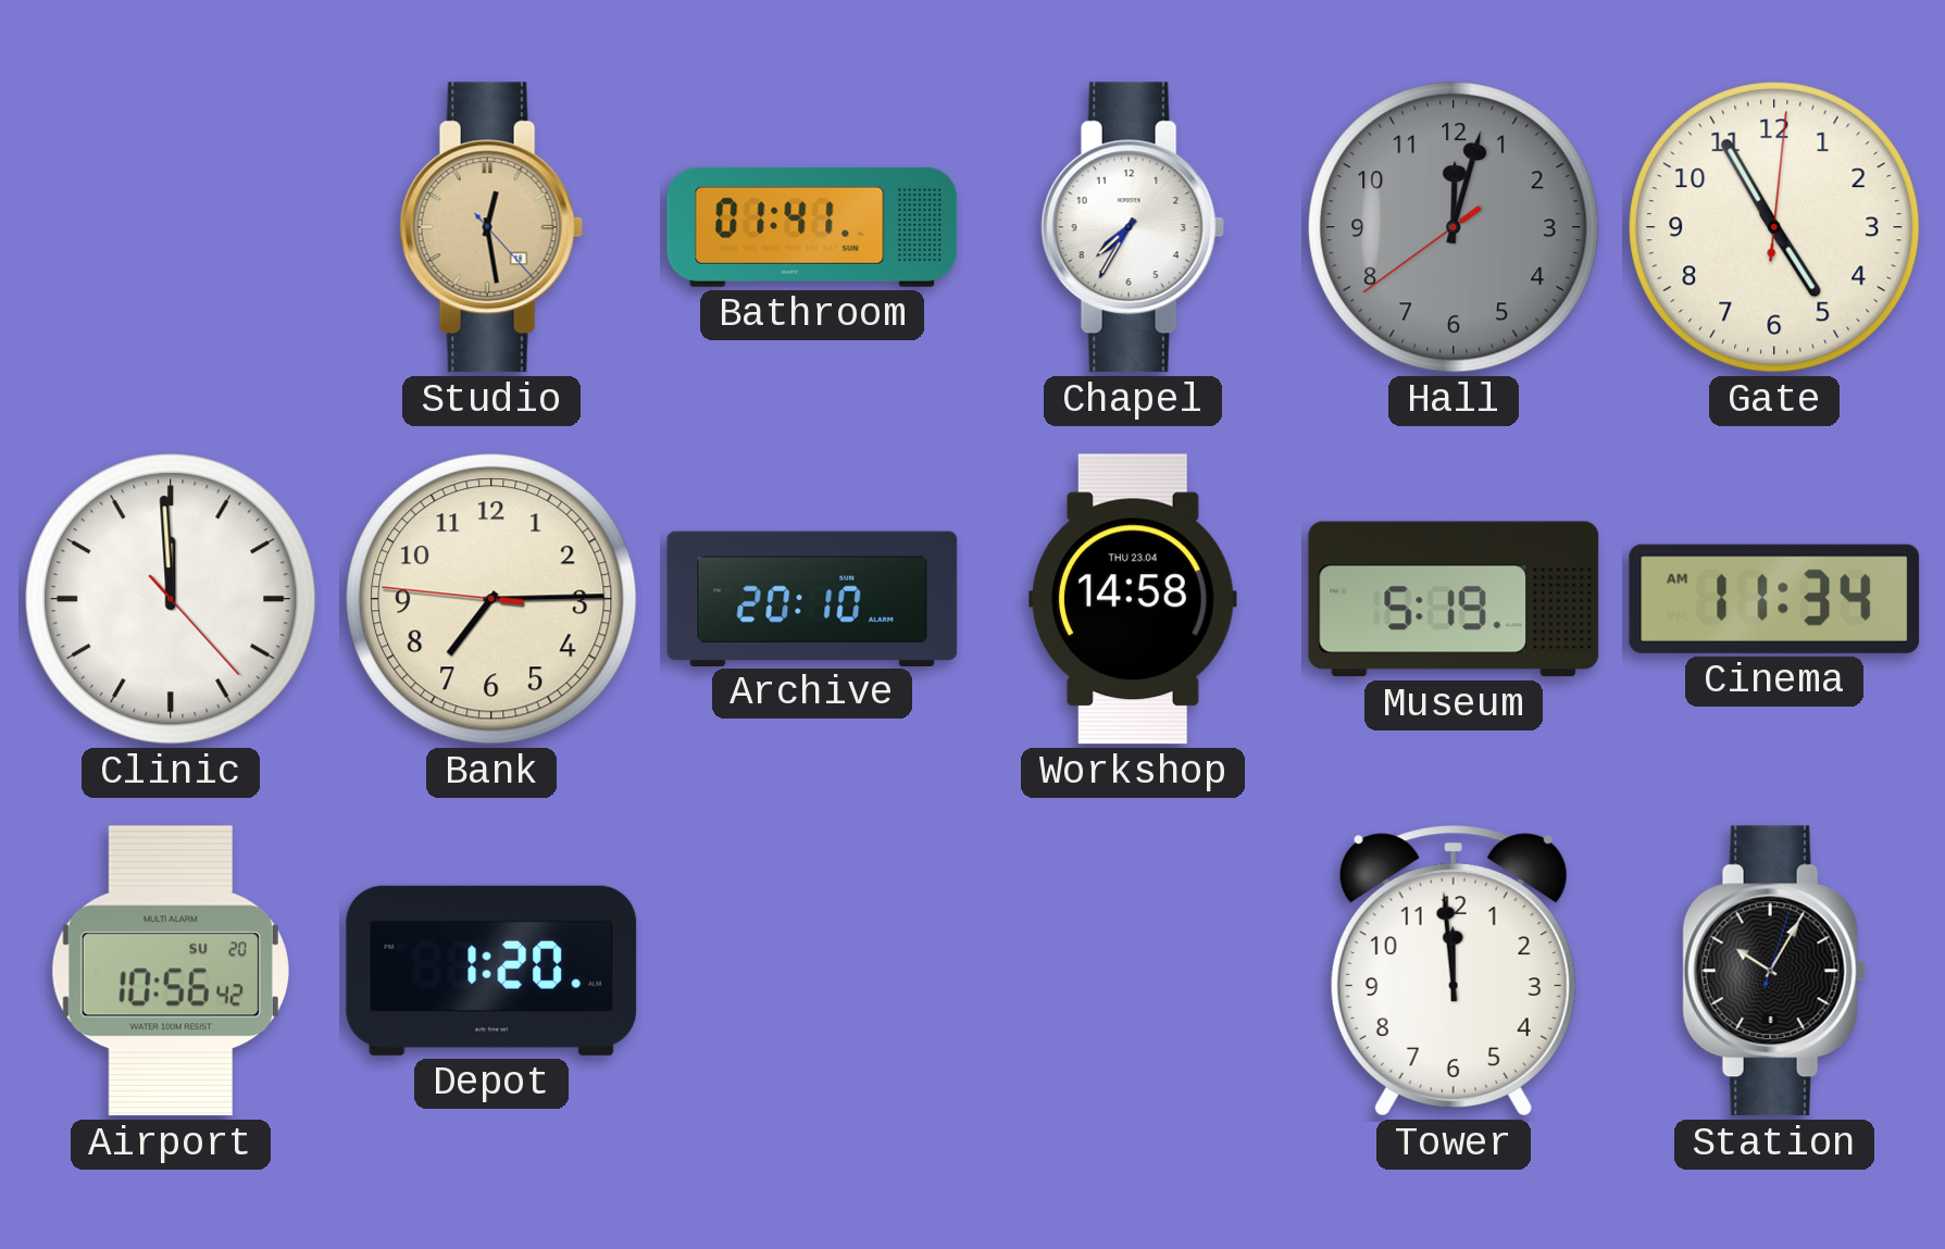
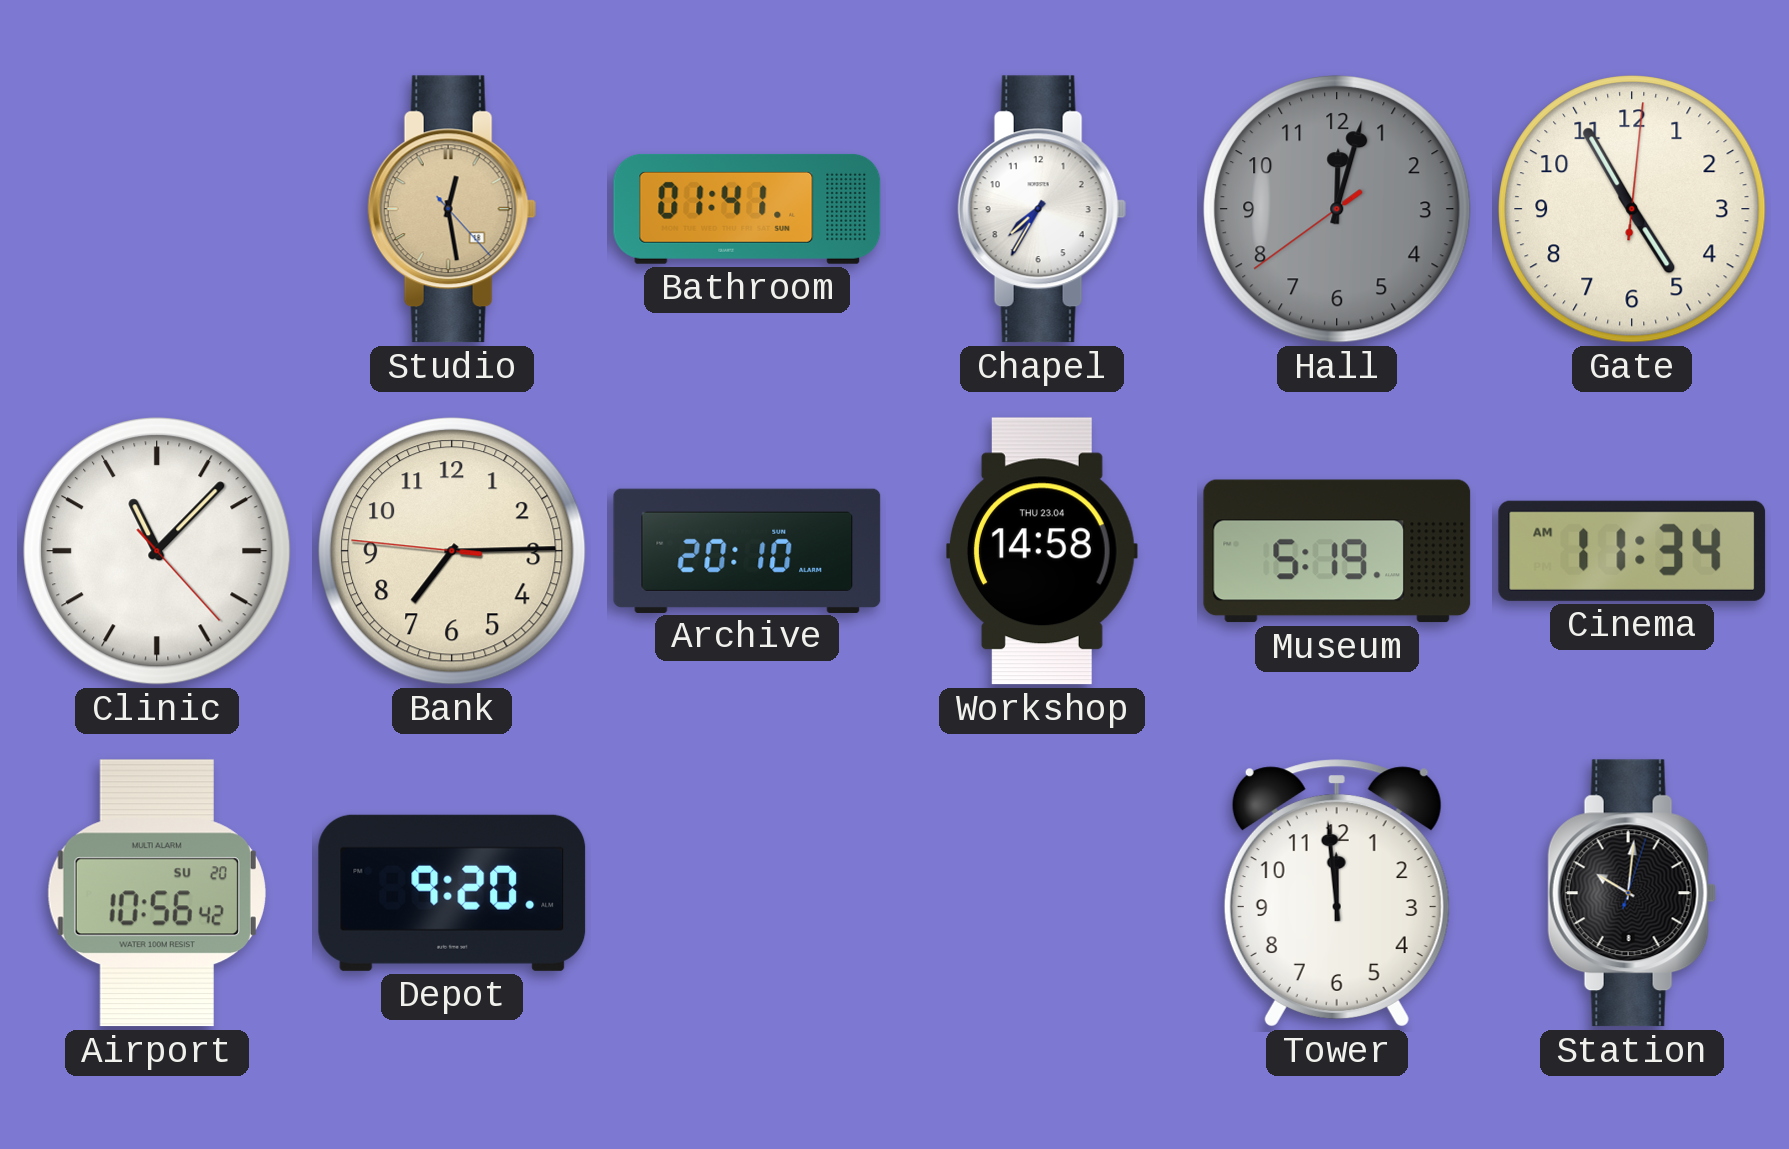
Clinic: 11:59 -> 11:07
Depot: 1:20 -> 9:20
Station: 10:05 -> 10:01
